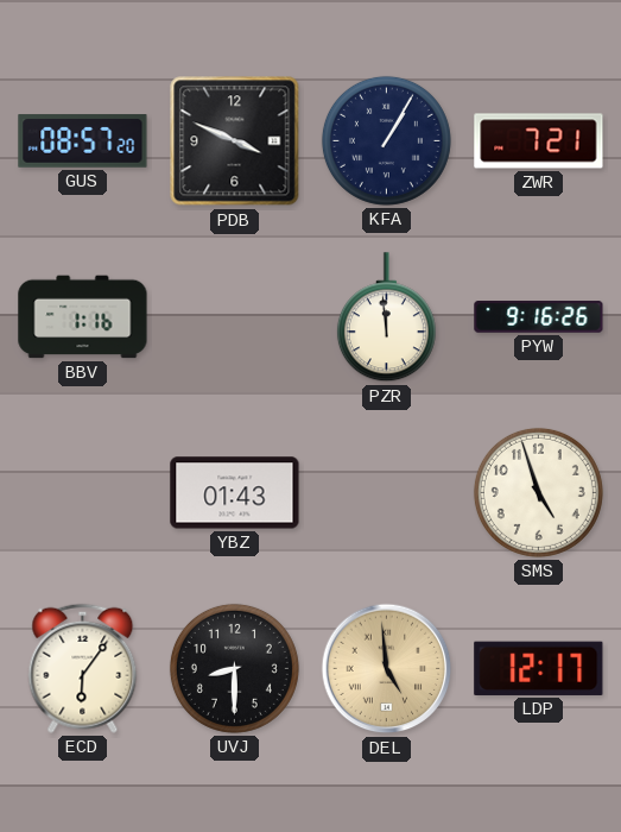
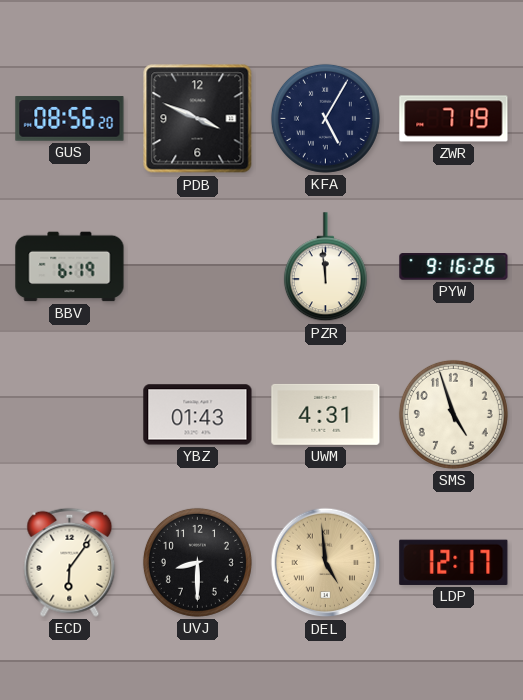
GUS: 08:57 -> 08:56
KFA: 1:05 -> 5:05
ZWR: 7:21 -> 7:19
BBV: 1:16 -> 6:19
UWM: none -> 4:31
